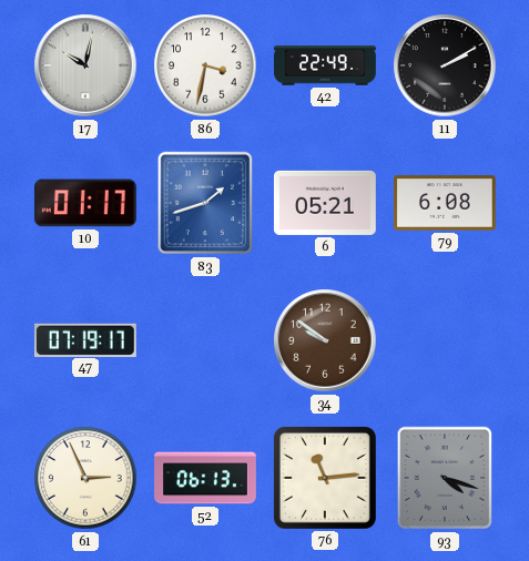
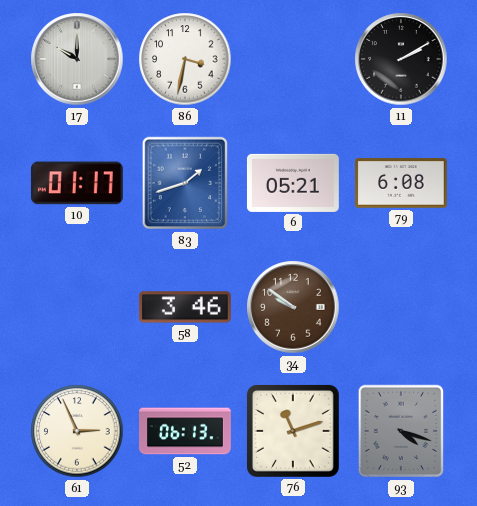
17: 10:02 -> 10:00
42: 22:49 -> none
47: 07:19 -> none
58: none -> 3:46
76: 11:14 -> 11:12
